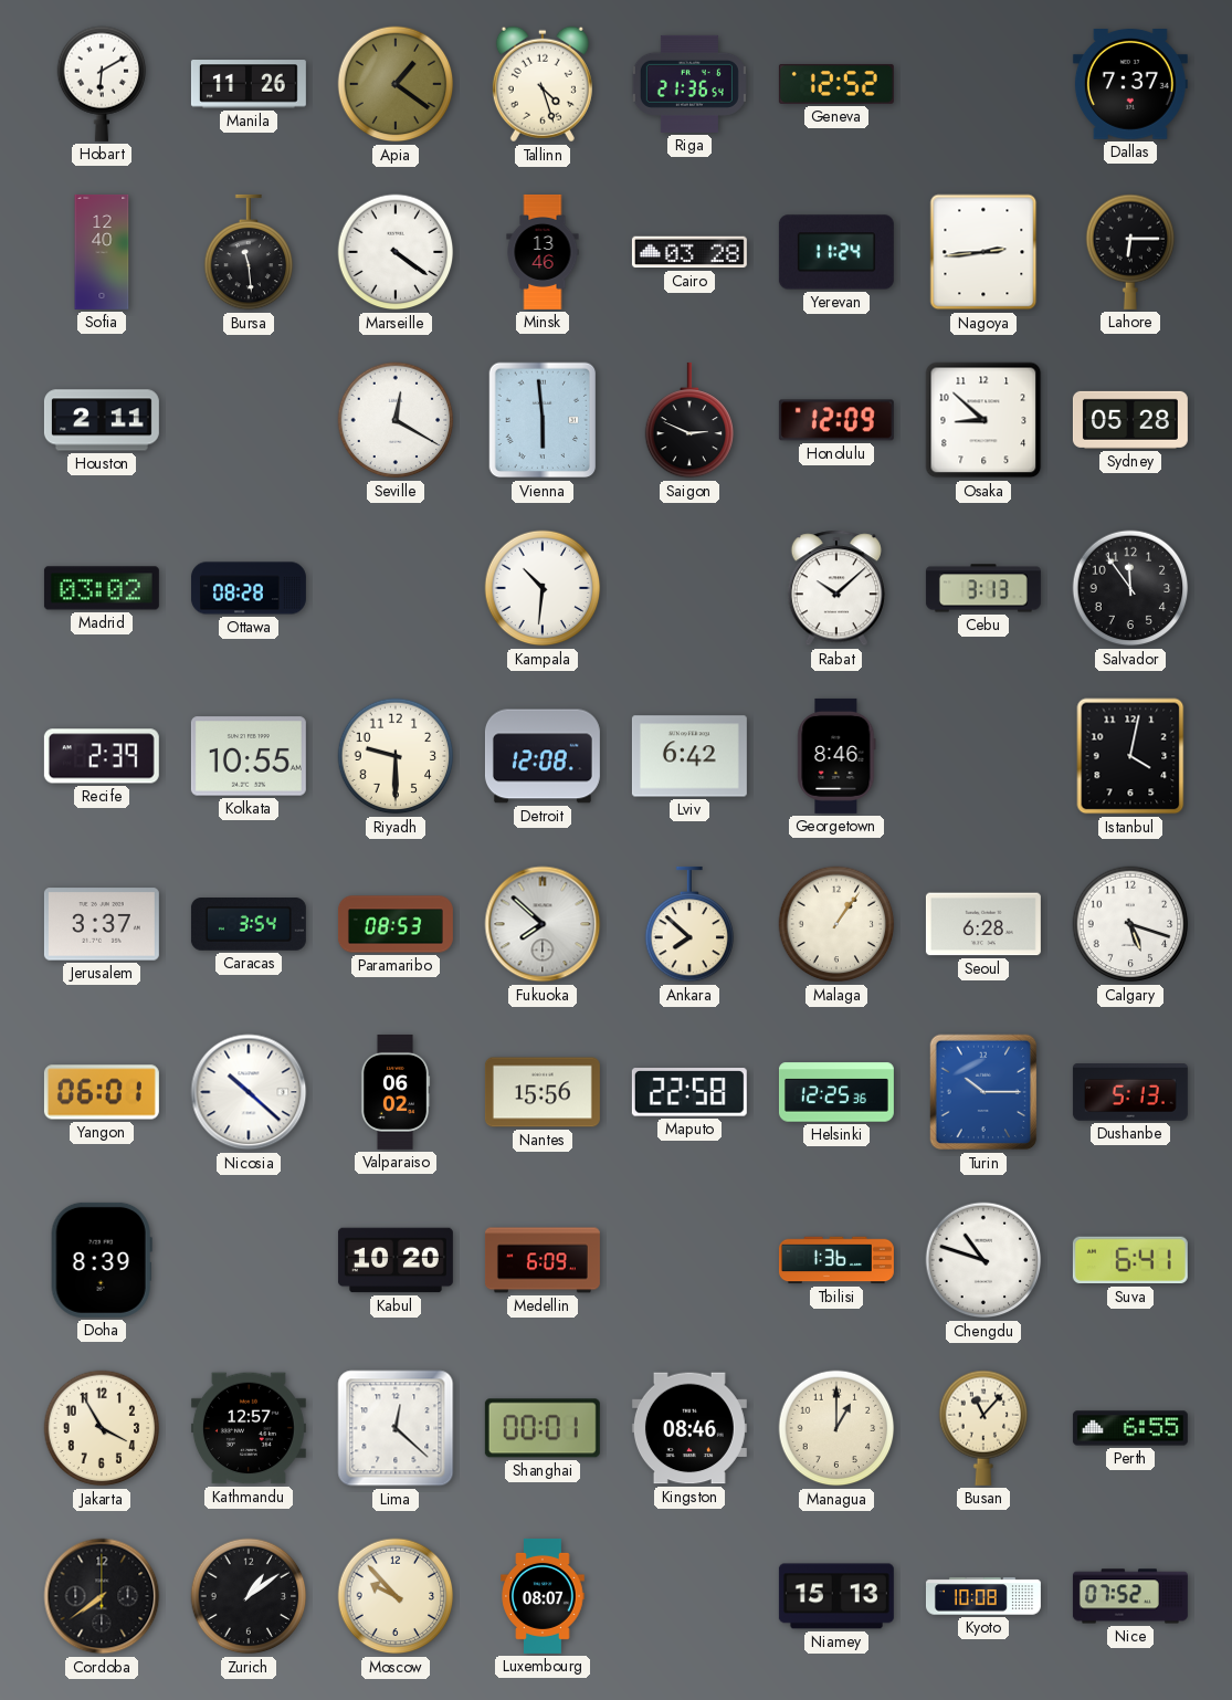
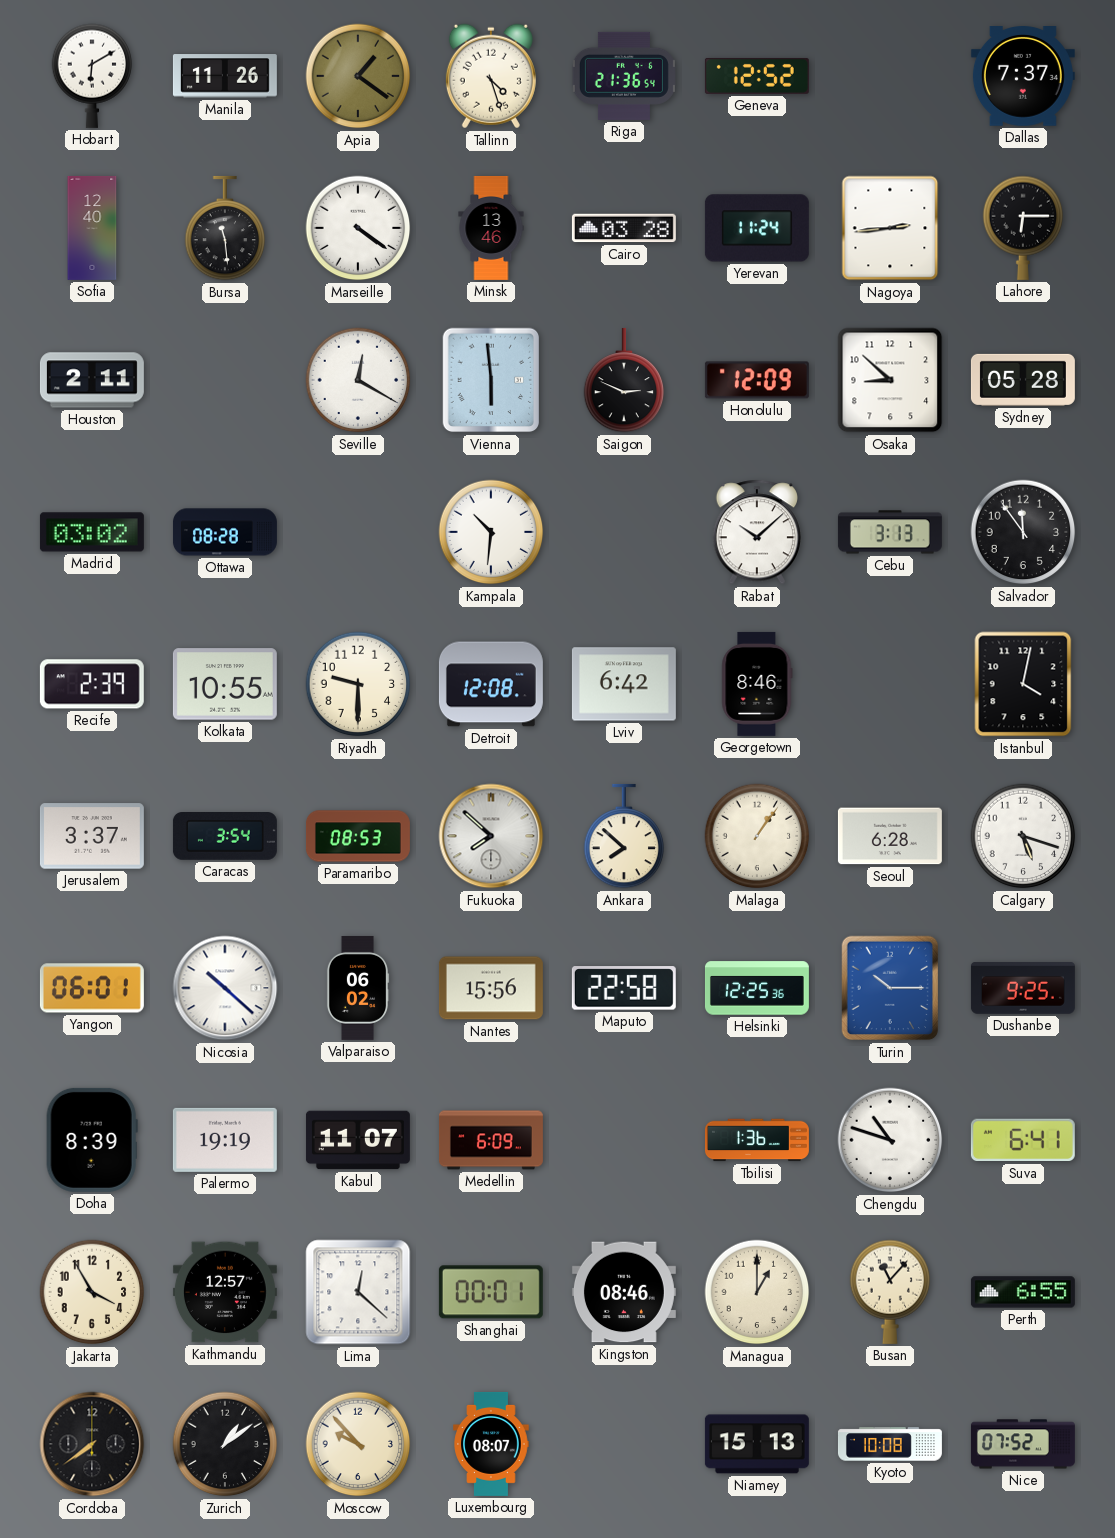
Dushanbe: 5:13 -> 9:25
Palermo: none -> 19:19
Kabul: 10:20 -> 11:07
